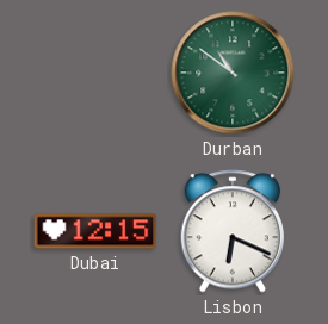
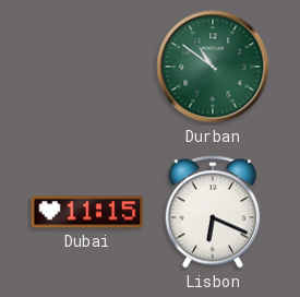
Dubai: 12:15 -> 11:15
